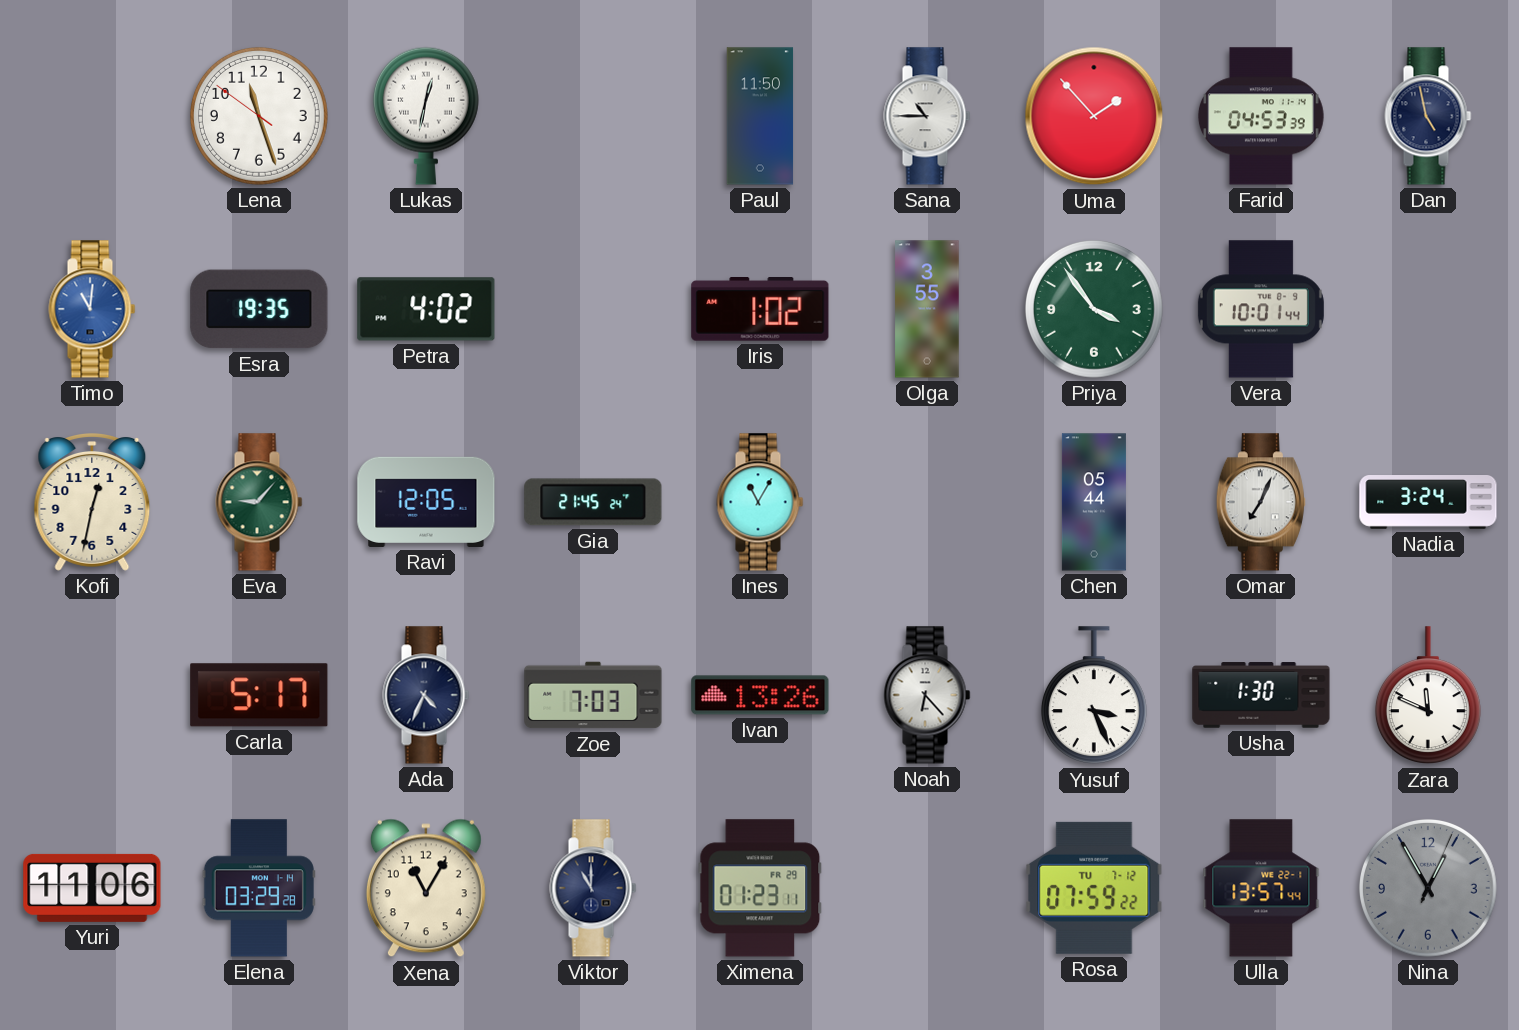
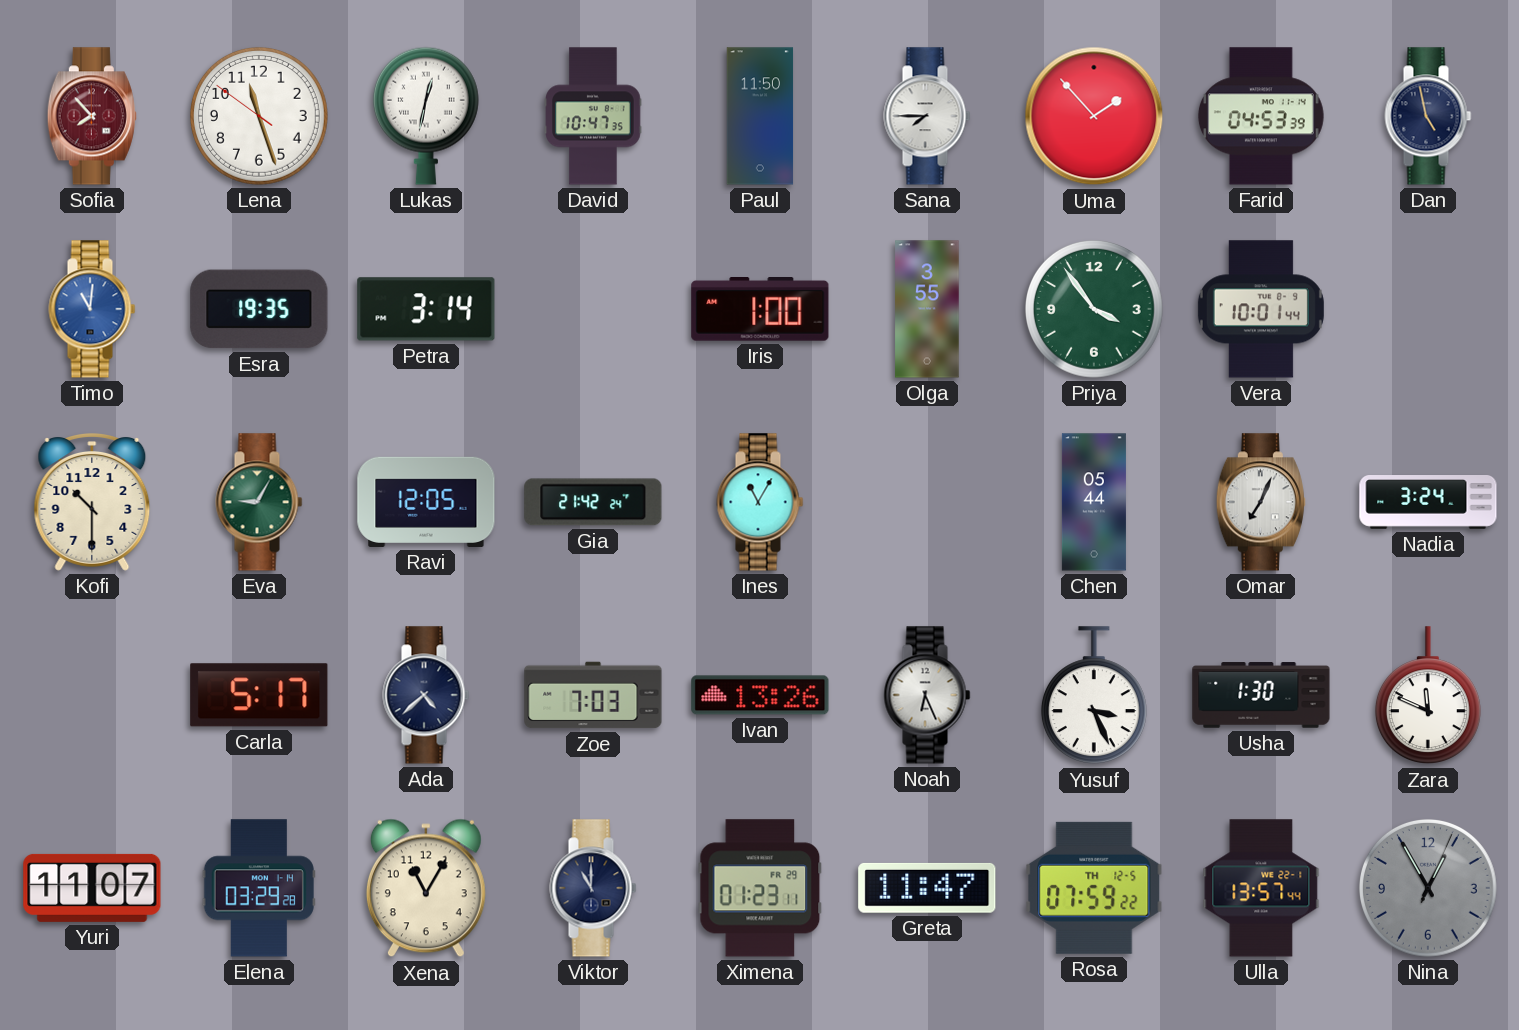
Sofia: none -> 7:53
David: none -> 10:47
Sana: 10:45 -> 7:45
Petra: 4:02 -> 3:14
Iris: 1:02 -> 1:00
Kofi: 12:32 -> 10:30
Eva: 9:07 -> 9:05
Gia: 21:45 -> 21:42
Ada: 4:34 -> 4:38
Noah: 6:23 -> 6:26
Yuri: 11:06 -> 11:07
Greta: none -> 11:47
Rosa date: TU 7-12 -> TH 12-5
